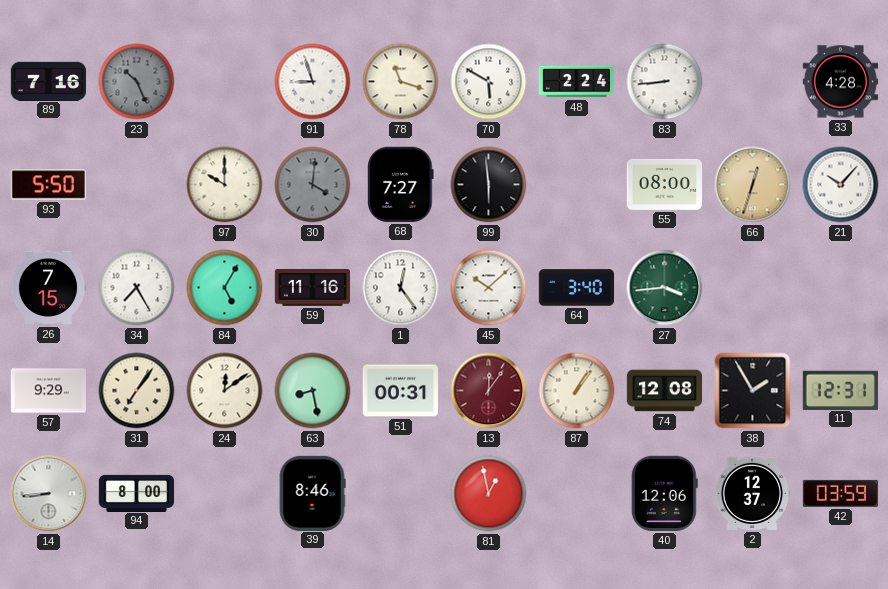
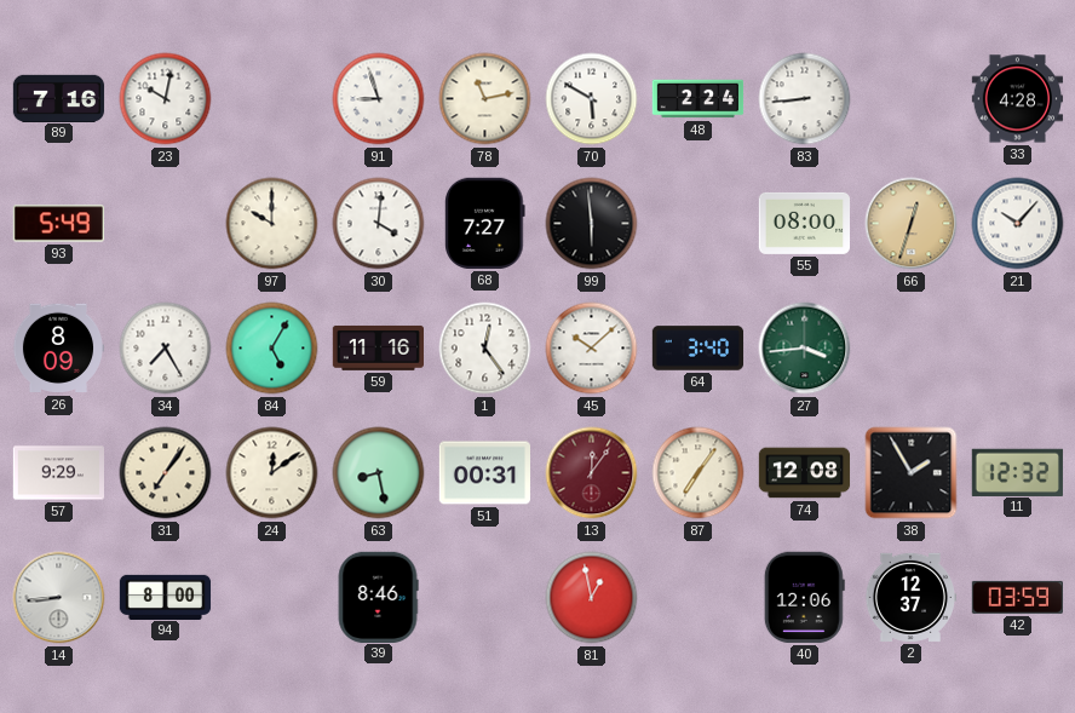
23: 10:26 -> 10:02
23 dial: grey -> white
78: 11:18 -> 11:13
93: 5:50 -> 5:49
30 dial: grey -> white
26: 7:15 -> 8:09
87: 1:06 -> 7:06
11: 12:31 -> 12:32
